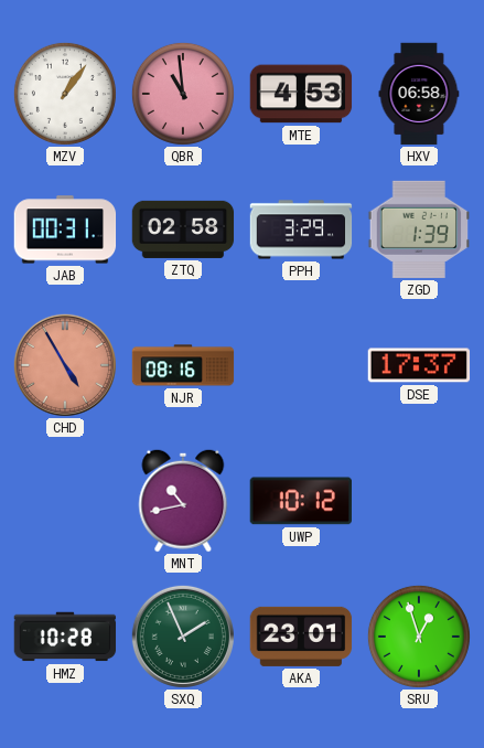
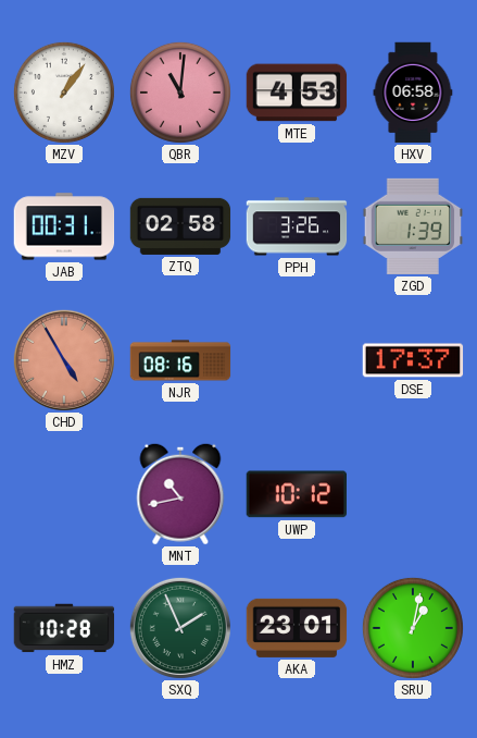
QBR: 10:59 -> 11:01
PPH: 3:29 -> 3:26
SRU: 12:57 -> 1:02
